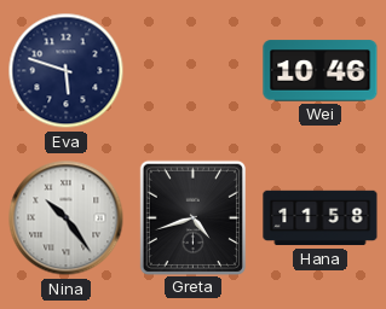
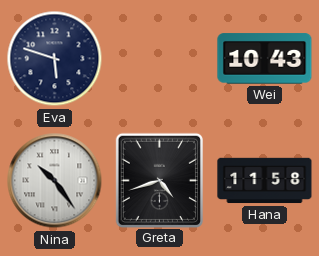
Wei: 10:46 -> 10:43
